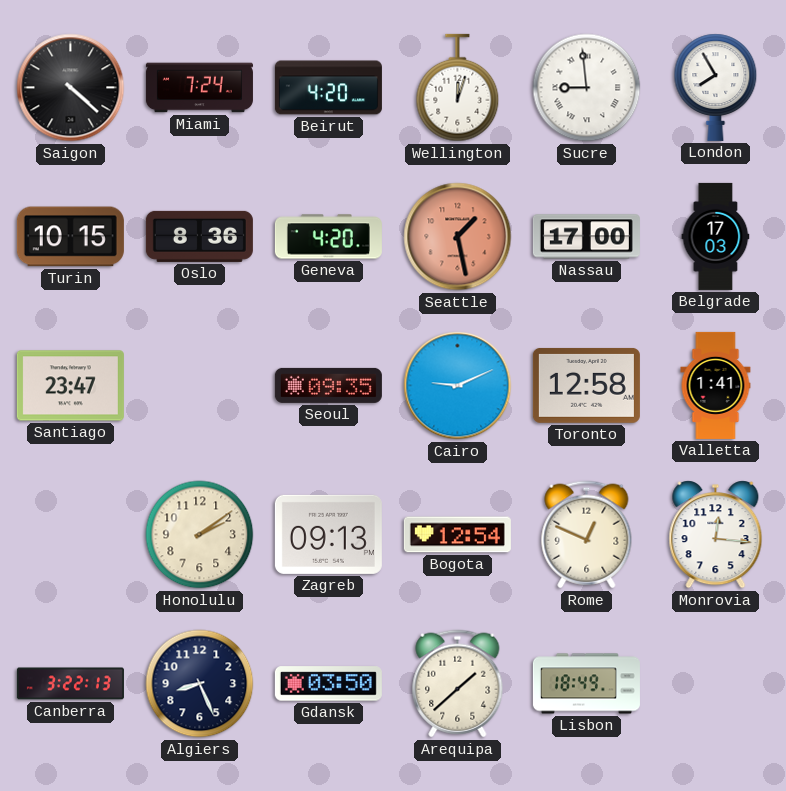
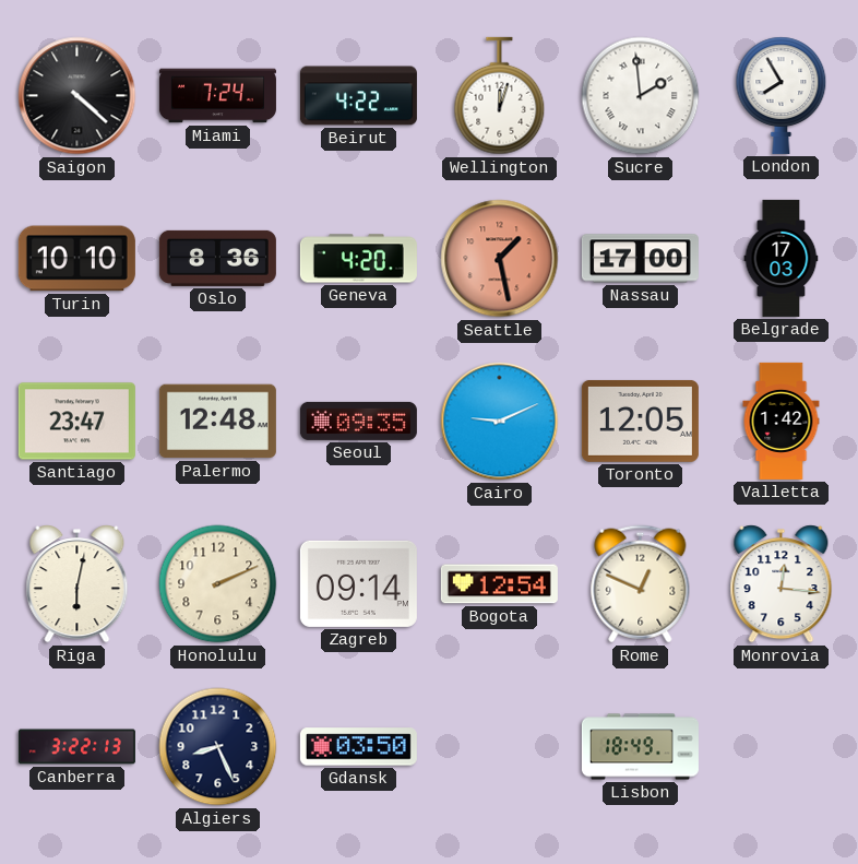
Beirut: 4:20 -> 4:22
Sucre: 8:59 -> 1:59
Turin: 10:15 -> 10:10
Palermo: none -> 12:48
Toronto: 12:58 -> 12:05
Valletta: 1:41 -> 1:42
Riga: none -> 6:02
Honolulu: 2:09 -> 2:11
Zagreb: 09:13 -> 09:14
Arequipa: 1:38 -> none
